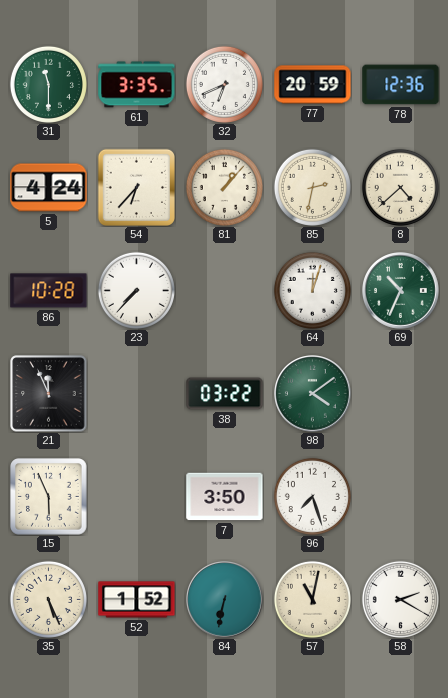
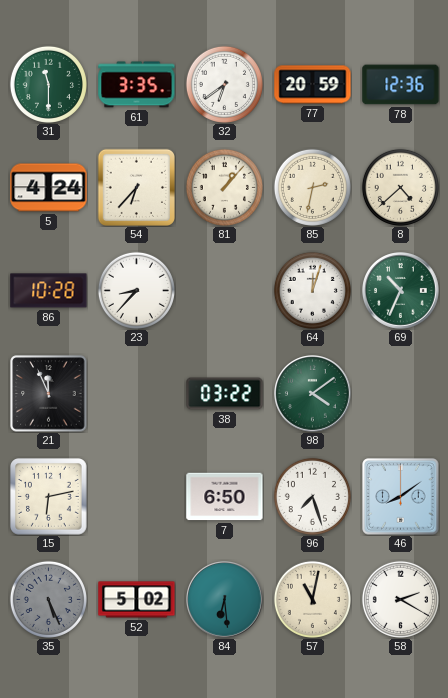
32: 6:41 -> 6:39
23: 7:37 -> 8:37
15: 5:56 -> 6:13
7: 3:50 -> 6:50
46: none -> 8:09
35 dial: cream -> grey
52: 1:52 -> 5:02
84: 6:32 -> 6:29
